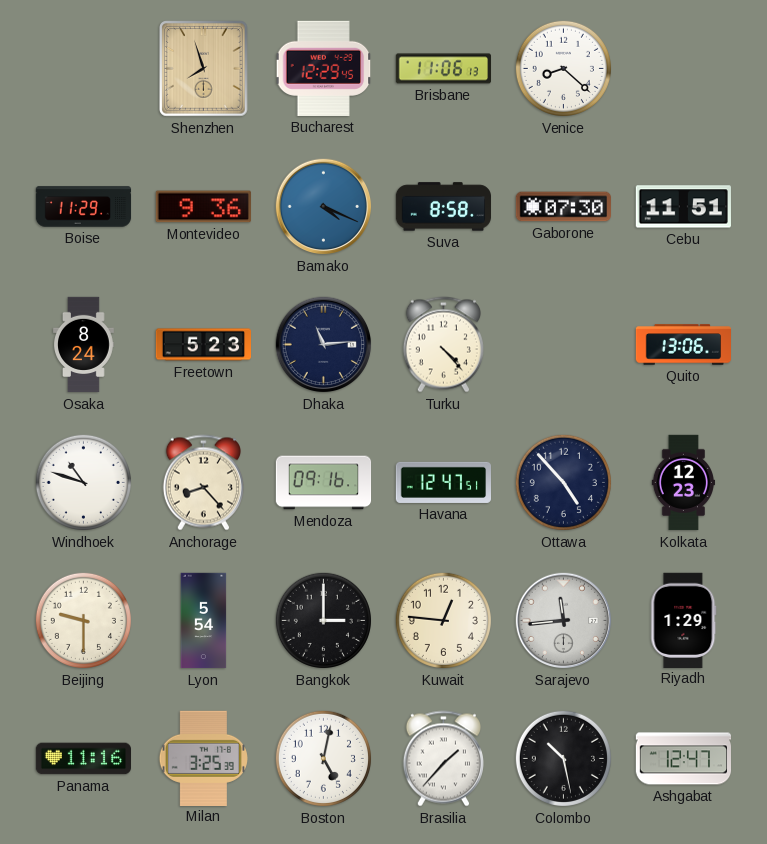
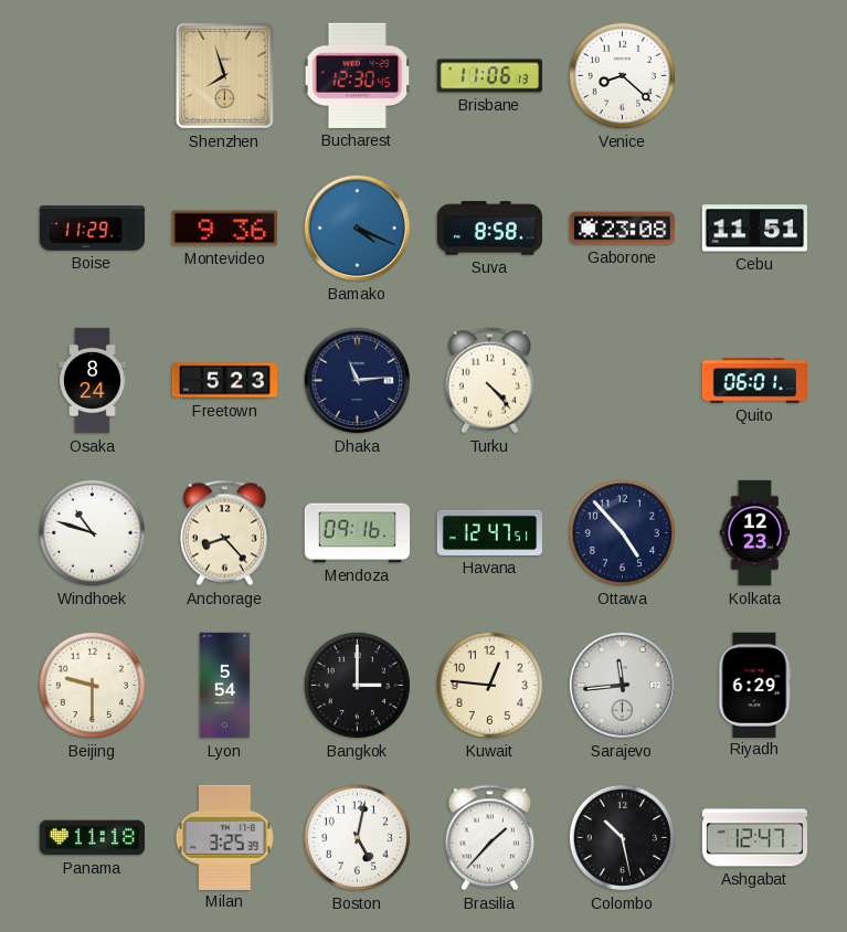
Bucharest: 12:29 -> 12:30
Gaborone: 07:30 -> 23:08
Quito: 13:06 -> 06:01
Riyadh: 1:29 -> 6:29
Panama: 11:16 -> 11:18
